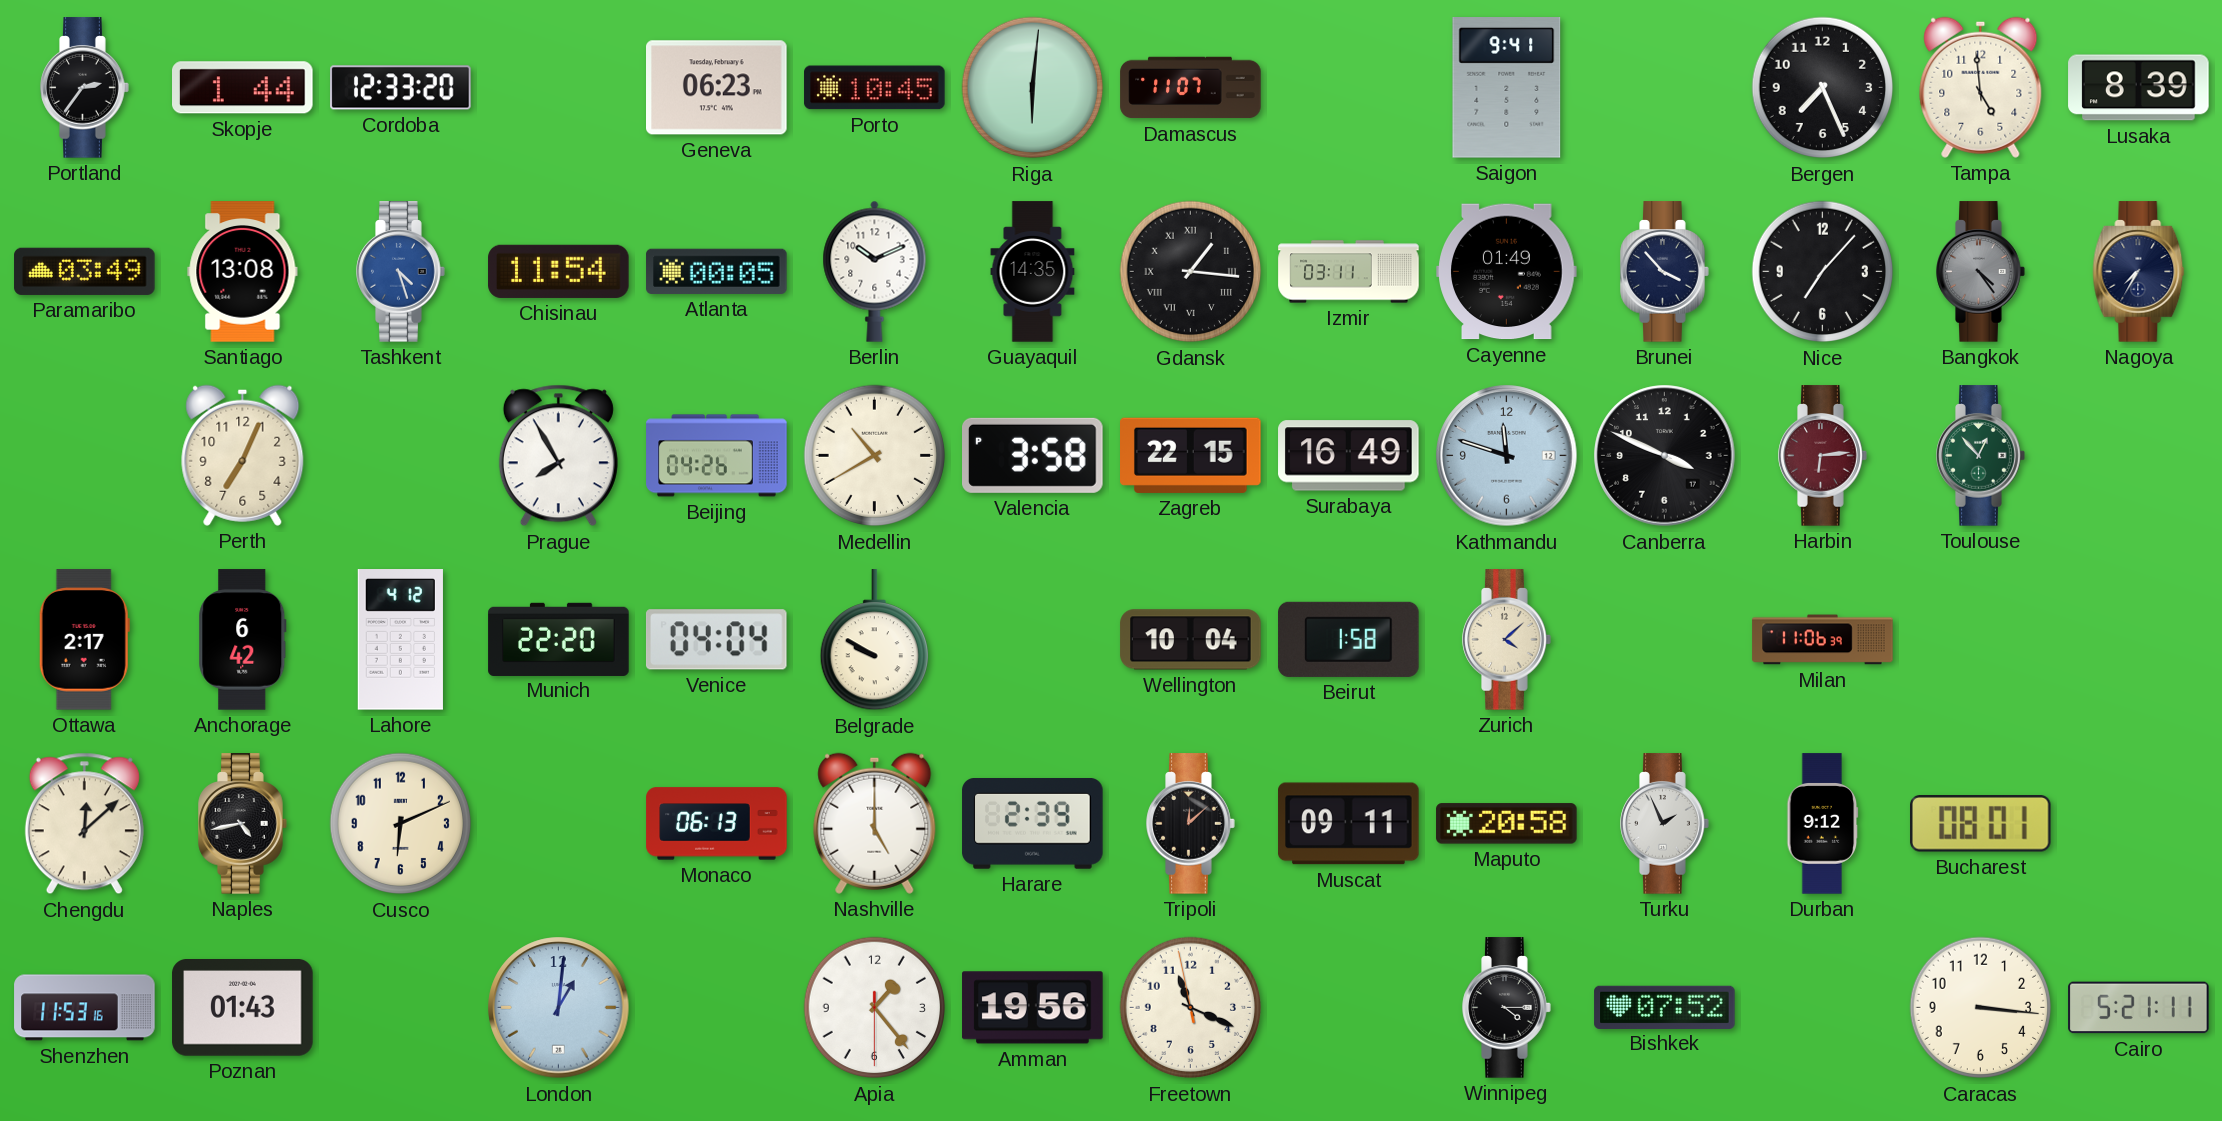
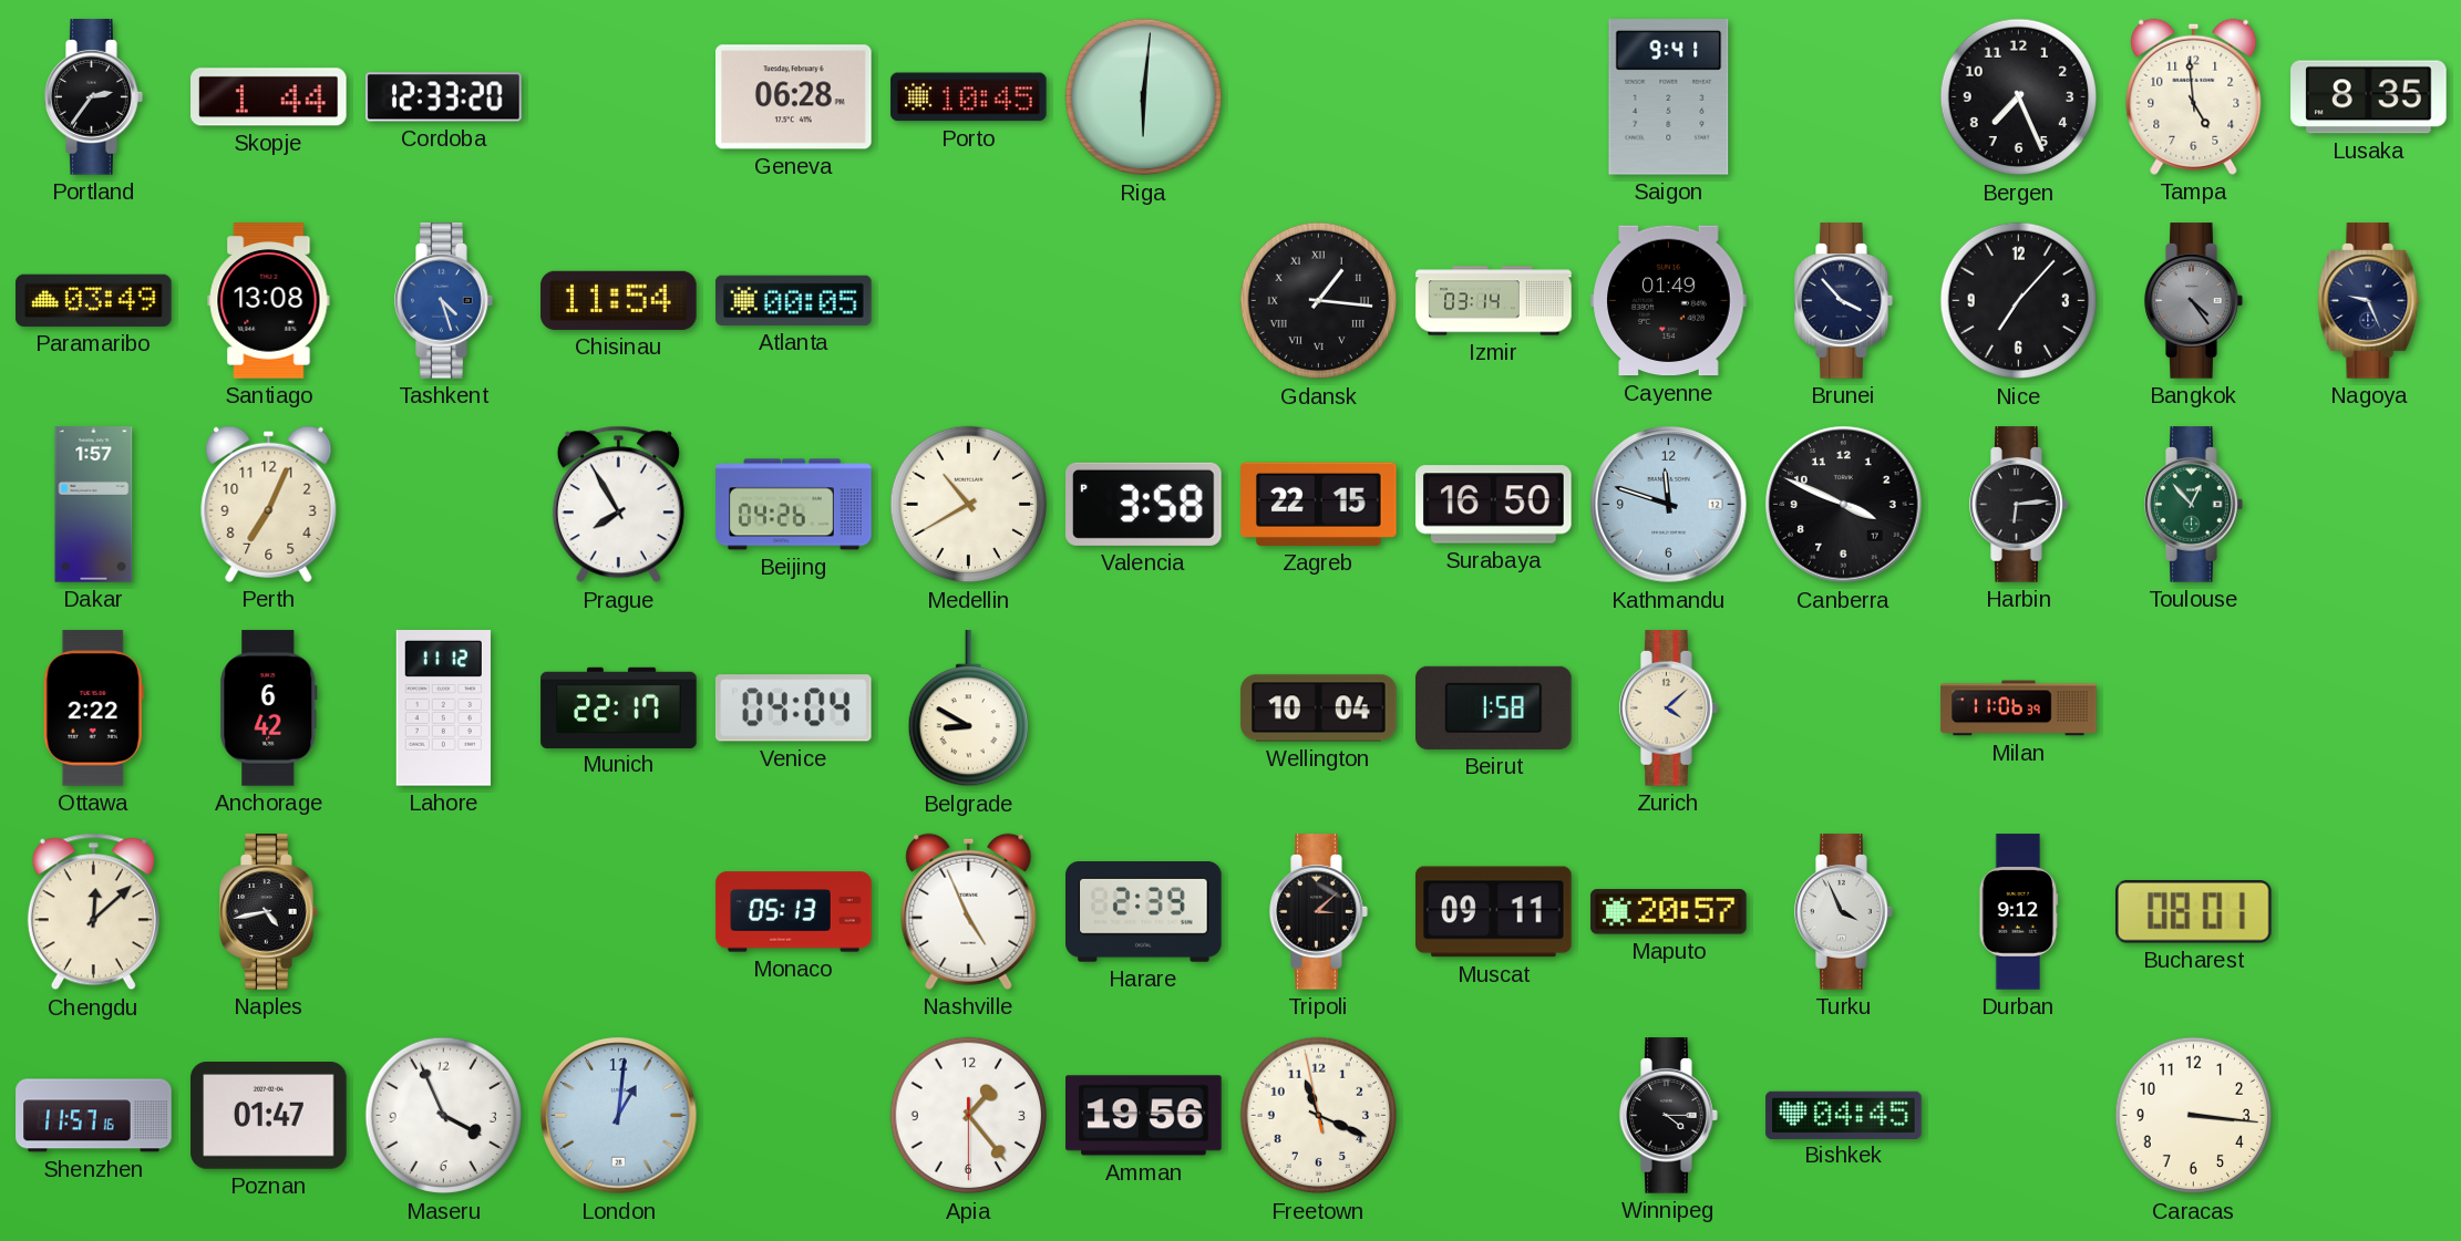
Geneva: 06:23 -> 06:28
Damascus: 11:07 -> none
Lusaka: 8:39 -> 8:35
Berlin: 10:11 -> none
Guayaquil: 14:35 -> none
Izmir: 03:11 -> 03:14
Nagoya: 7:35 -> 9:26
Dakar: none -> 1:57
Surabaya: 16:49 -> 16:50
Harbin dial: burgundy -> black
Ottawa: 2:17 -> 2:22
Lahore: 4:12 -> 11:12
Munich: 22:20 -> 22:17
Belgrade: 9:50 -> 8:50
Cusco: 6:11 -> none
Monaco: 06:13 -> 05:13
Nashville: 5:00 -> 4:56
Tripoli: 12:08 -> 3:08
Maputo: 20:58 -> 20:57
Turku: 1:56 -> 3:56
Shenzhen: 11:53 -> 11:57
Poznan: 01:43 -> 01:47
Maseru: none -> 3:56
Bishkek: 07:52 -> 04:45
Cairo: 5:21 -> none
